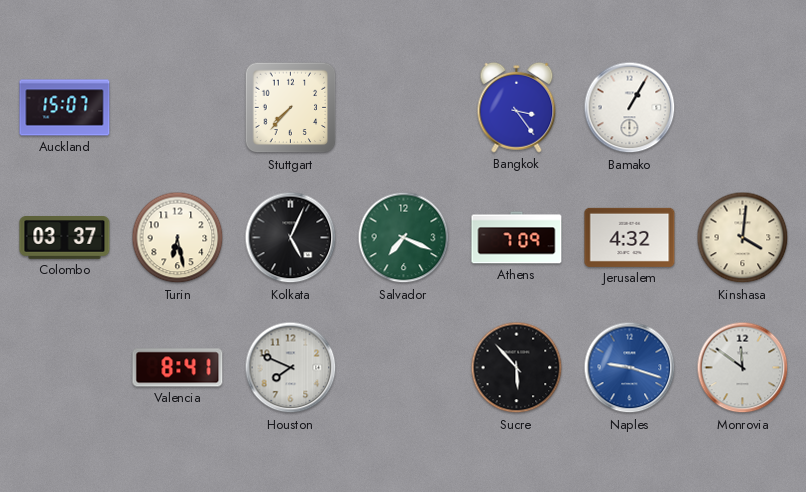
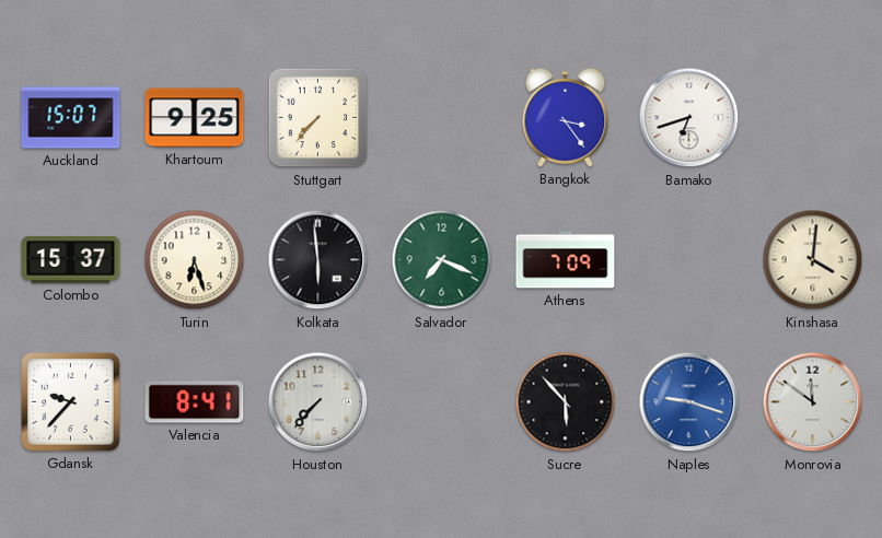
Khartoum: none -> 9:25
Bamako: 1:05 -> 6:42
Colombo: 03:37 -> 15:37
Turin: 6:28 -> 6:27
Kolkata: 5:04 -> 5:59
Jerusalem: 4:32 -> none
Gdansk: none -> 9:37
Houston: 7:49 -> 7:37
